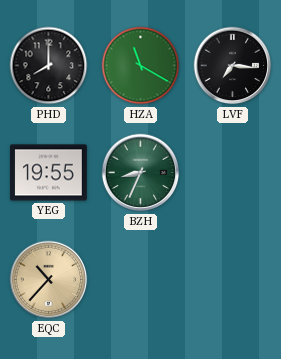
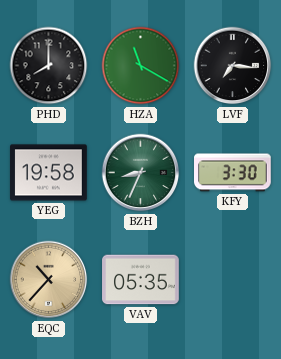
YEG: 19:55 -> 19:58
KFY: none -> 3:30
VAV: none -> 05:35
